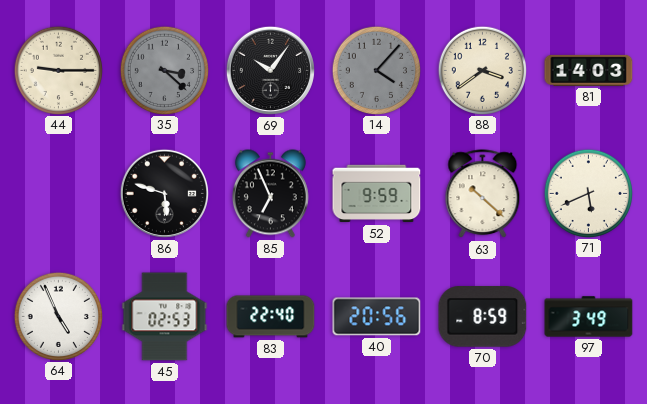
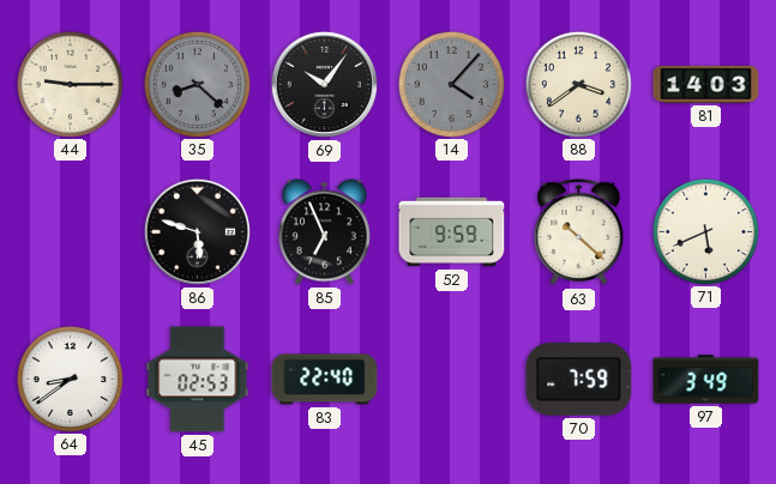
35: 3:22 -> 8:22
64: 4:56 -> 8:39
40: 20:56 -> none
70: 8:59 -> 7:59
